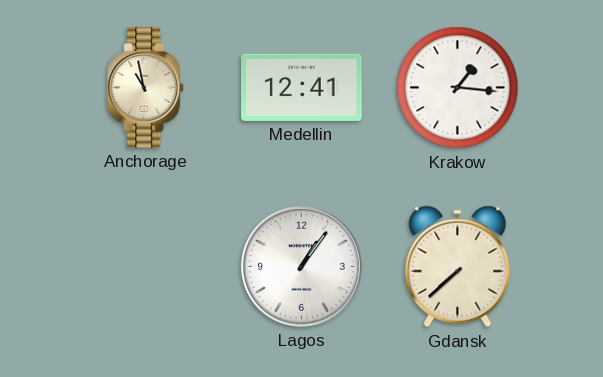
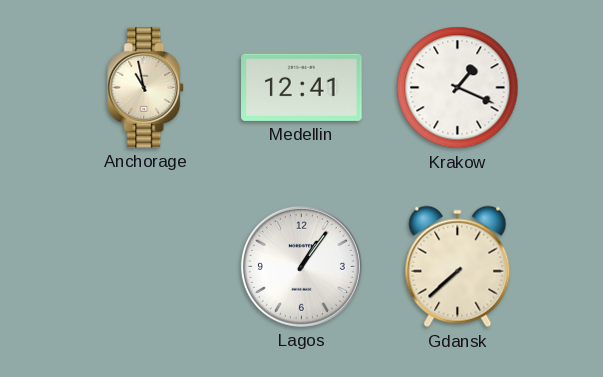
Krakow: 1:16 -> 1:19
